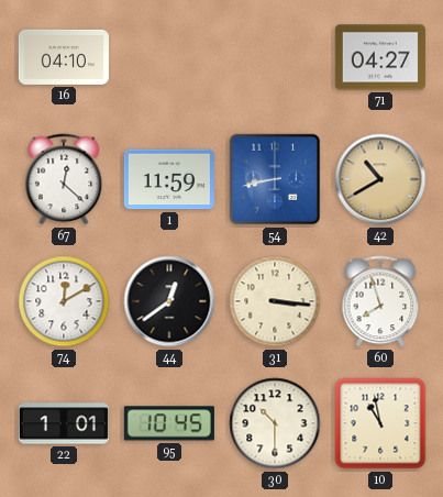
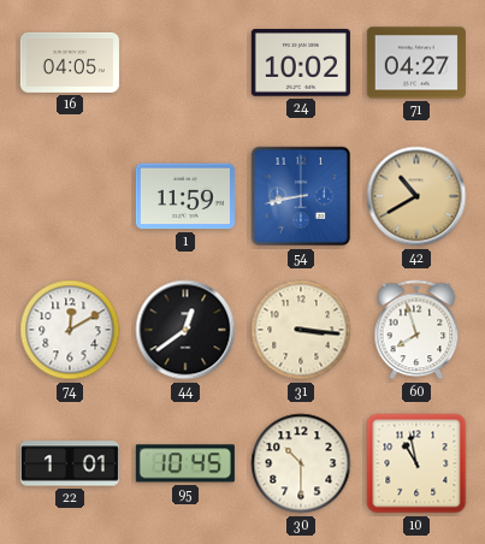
16: 04:10 -> 04:05
24: none -> 10:02
67: 12:22 -> none
